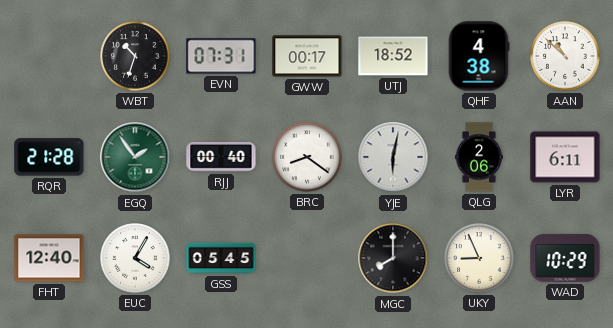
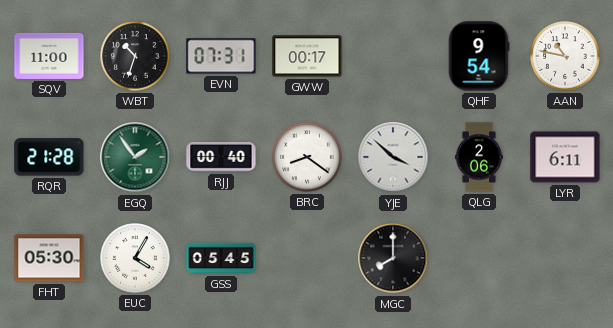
SQV: none -> 11:00
UTJ: 18:52 -> none
QHF: 4:38 -> 9:54
AAN: 10:52 -> 10:47
YJE: 6:02 -> 3:52
FHT: 12:40 -> 05:30
UKY: 8:56 -> none
WAD: 10:29 -> none
